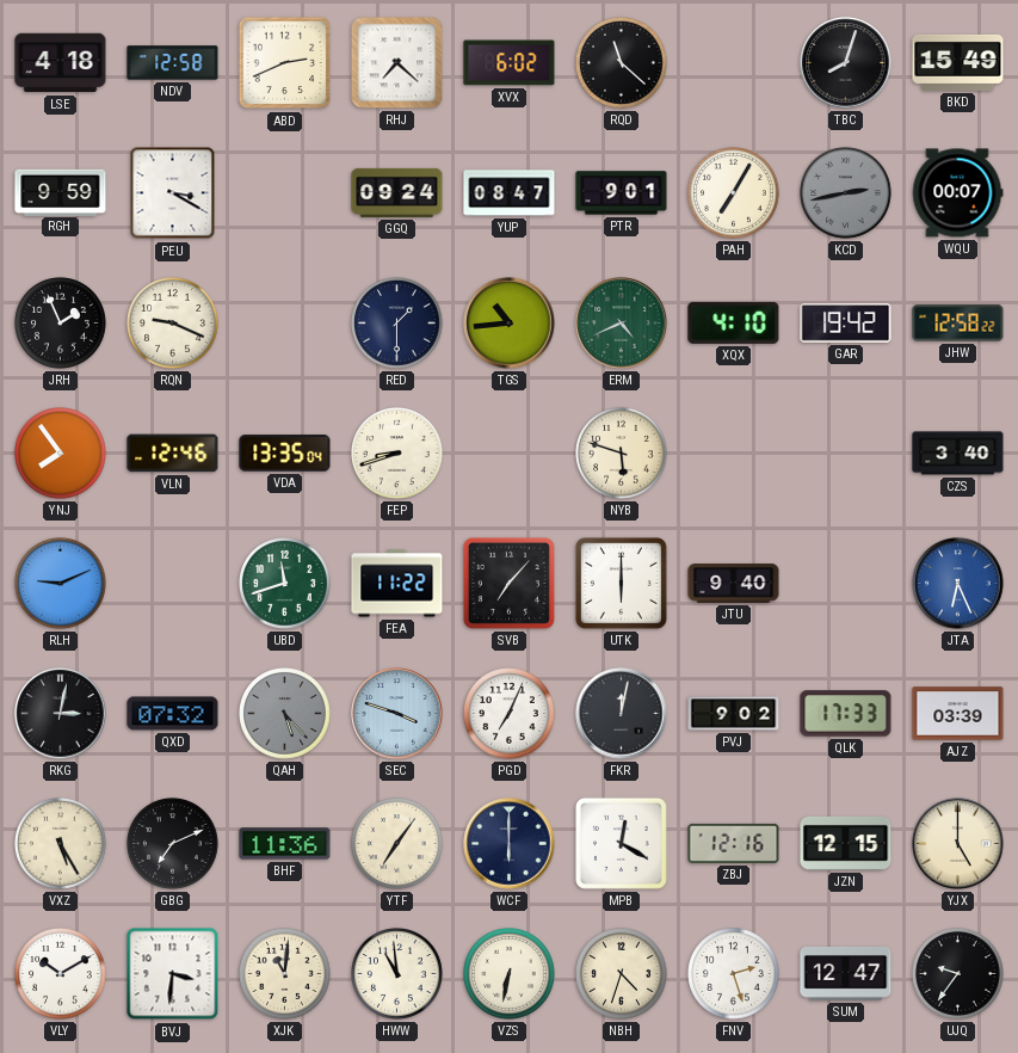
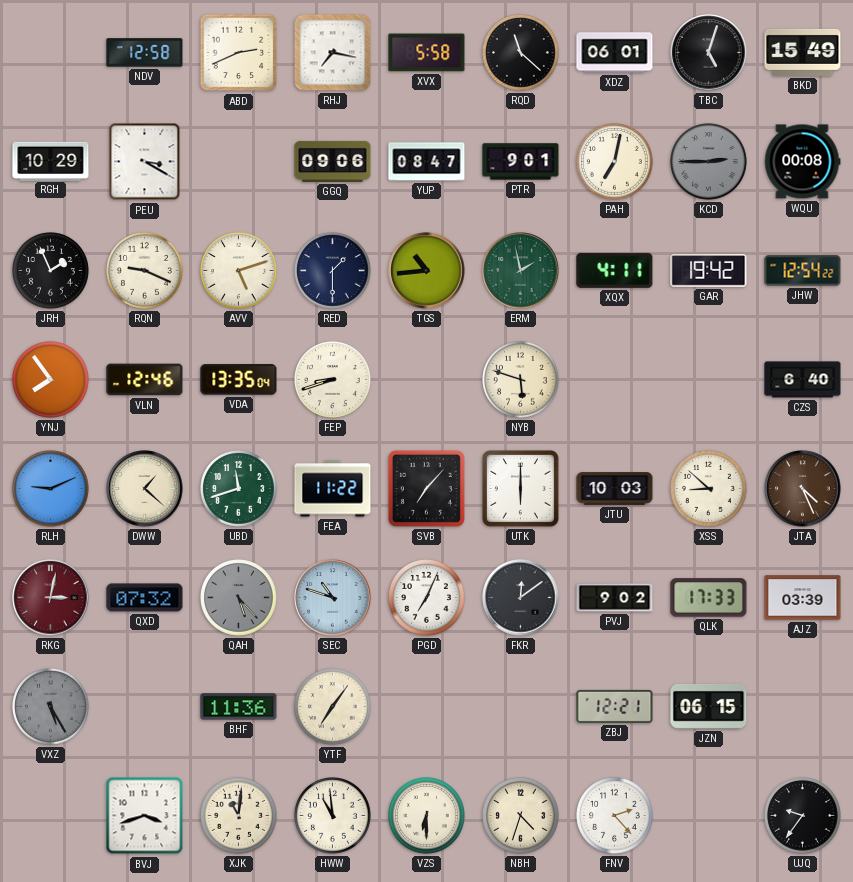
LSE: 4:18 -> none
RHJ: 7:22 -> 7:17
XVX: 6:02 -> 5:58
XDZ: none -> 06:01
TBC: 8:03 -> 5:03
RGH: 9:59 -> 10:29
GGQ: 09:24 -> 09:06
PAH: 7:05 -> 7:02
KCD: 2:43 -> 2:45
WQU: 00:07 -> 00:08
AVV: none -> 5:12
ERM: 4:41 -> 1:58
XQX: 4:10 -> 4:11
JHW: 12:58 -> 12:54
CZS: 3:40 -> 6:40
DWW: none -> 1:22
JTU: 9:40 -> 10:03
XSS: none -> 8:52
JTA: 6:26 -> 4:26
JTA dial: blue -> brown
RKG dial: black -> burgundy
SEC: 3:48 -> 10:48
FKR: 12:02 -> 12:09
VXZ dial: cream -> grey
GBG: 7:11 -> none
WCF: 6:00 -> none
MPB: 12:20 -> none
ZBJ: 12:16 -> 12:21
JZN: 12:15 -> 06:15
YJX: 5:00 -> none
VLY: 10:10 -> none
BVJ: 3:31 -> 3:42
VZS: 6:32 -> 6:30
FNV: 2:27 -> 2:23
SUM: 12:47 -> none
